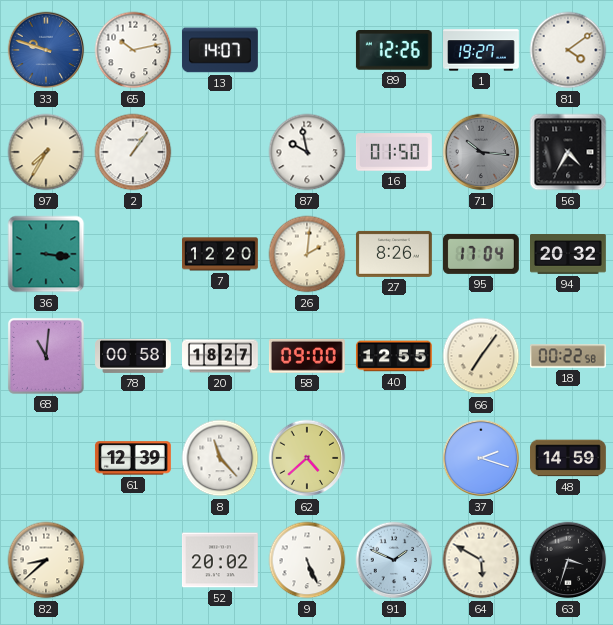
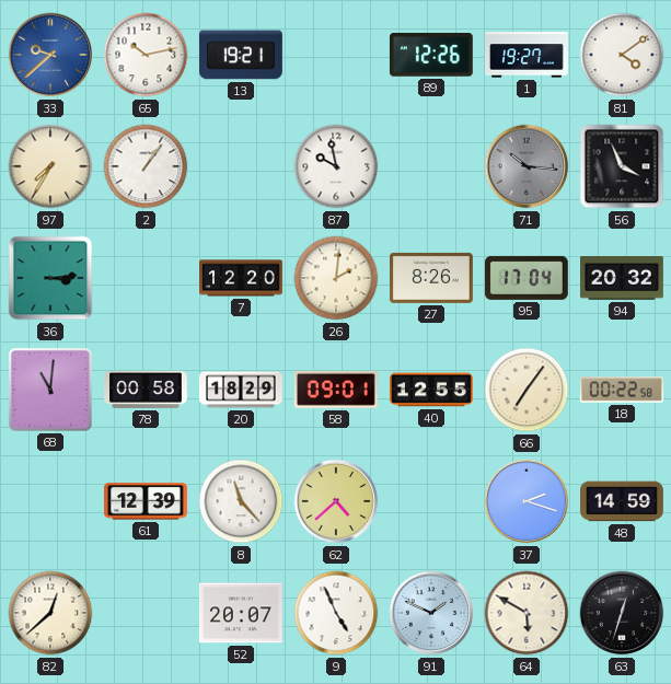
33: 9:48 -> 9:38
13: 14:07 -> 19:21
16: 01:50 -> none
56: 4:35 -> 3:56
36: 3:16 -> 3:14
20: 18:27 -> 18:29
58: 09:00 -> 09:01
82: 8:38 -> 12:38
52: 20:02 -> 20:07
9: 5:26 -> 4:56
63: 3:33 -> 12:33
